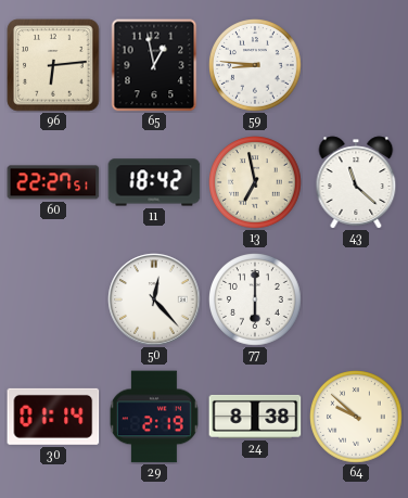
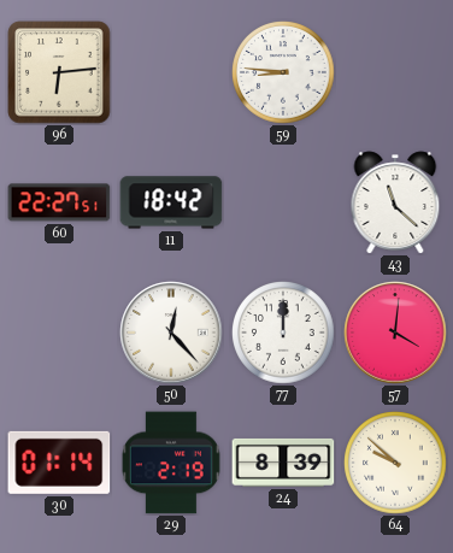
65: 12:58 -> none
13: 6:58 -> none
77: 6:00 -> 12:00
57: none -> 4:01
24: 8:38 -> 8:39
